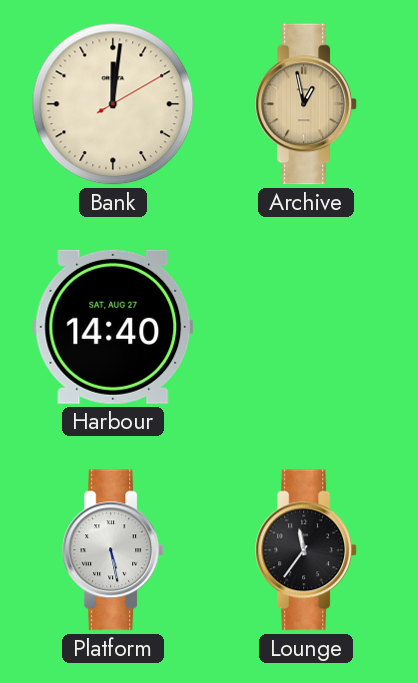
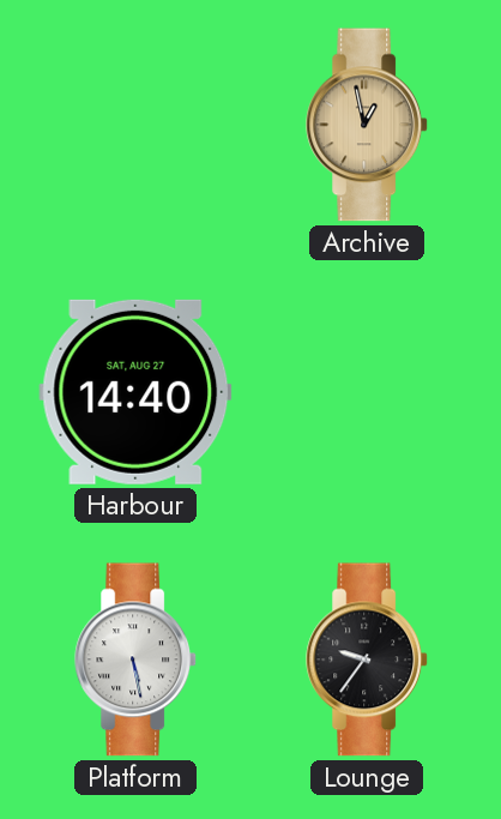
Bank: 12:01 -> none
Lounge: 11:36 -> 9:36
